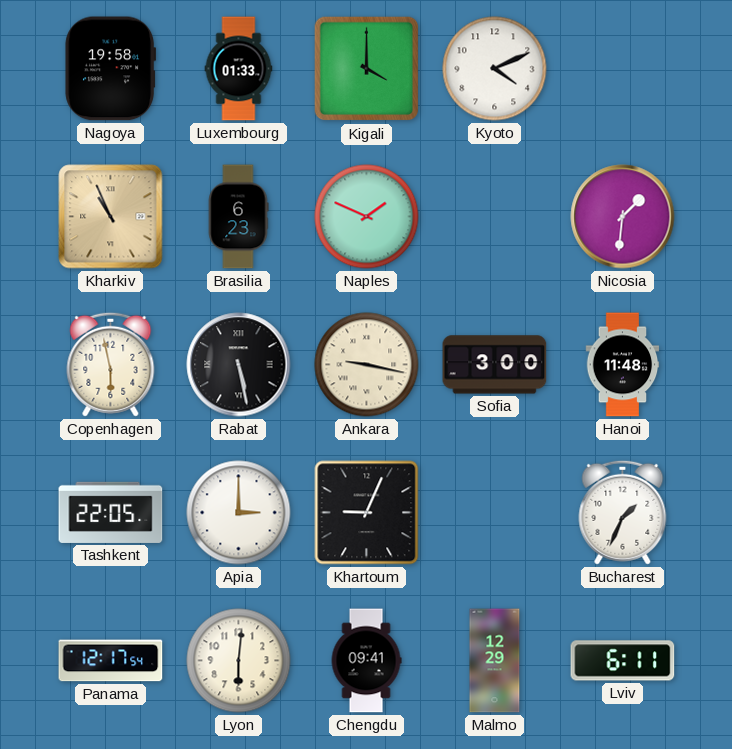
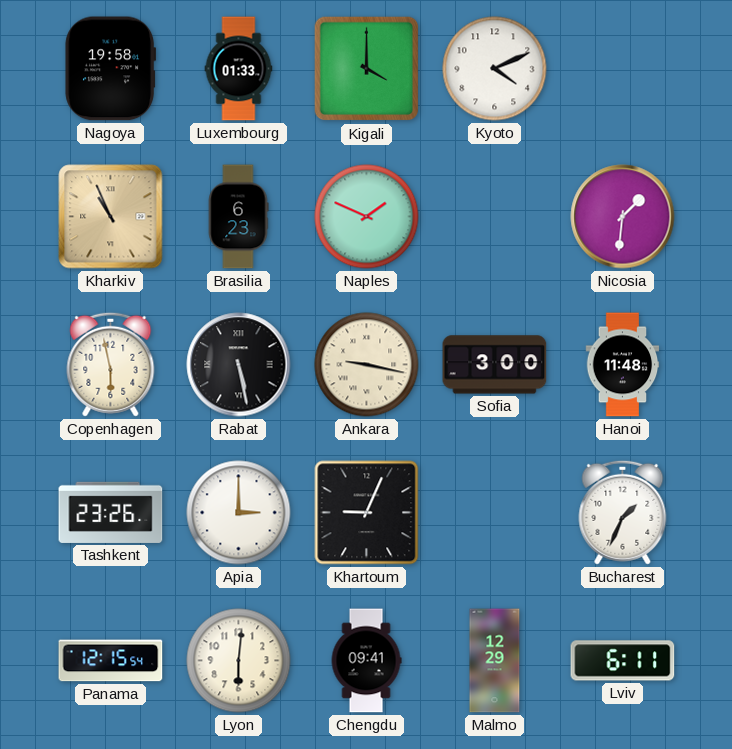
Tashkent: 22:05 -> 23:26
Panama: 12:17 -> 12:15
